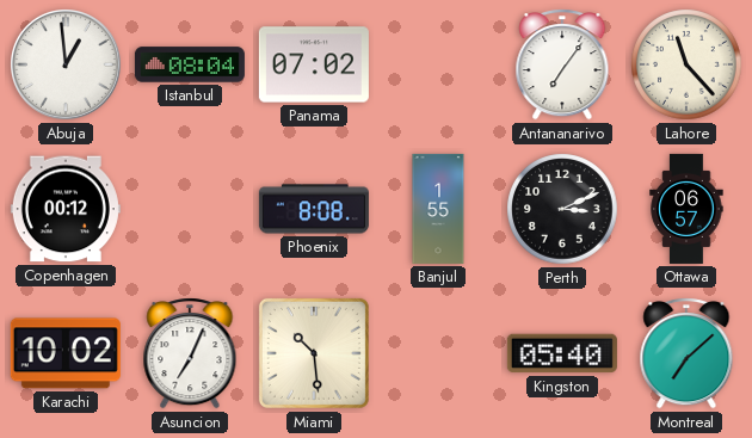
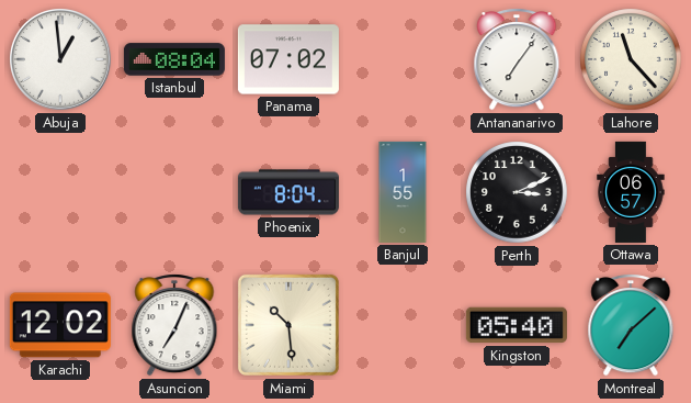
Copenhagen: 00:12 -> none
Phoenix: 8:08 -> 8:04
Karachi: 10:02 -> 12:02
